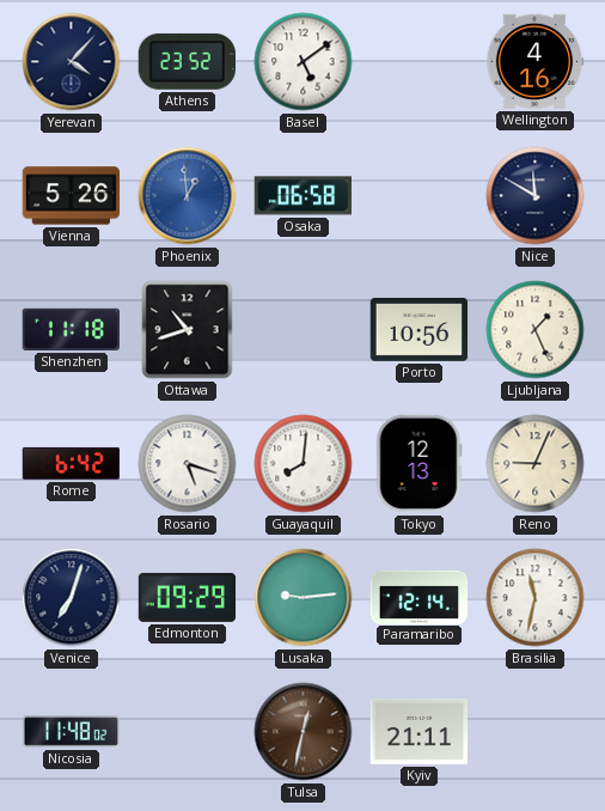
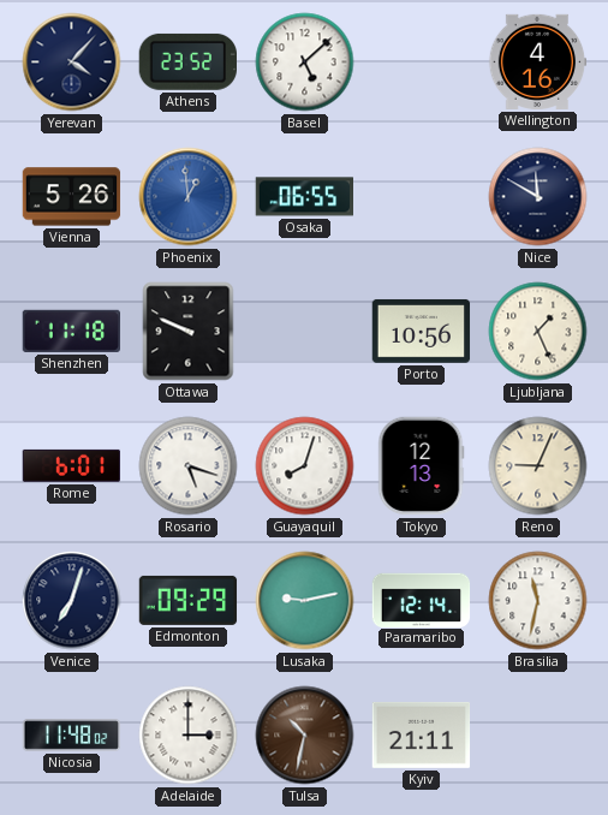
Basel: 5:09 -> 5:08
Osaka: 06:58 -> 06:55
Ottawa: 10:42 -> 9:49
Rome: 6:42 -> 6:01
Guayaquil: 8:01 -> 8:03
Lusaka: 9:14 -> 9:13
Adelaide: none -> 3:00
Tulsa: 12:32 -> 10:32
